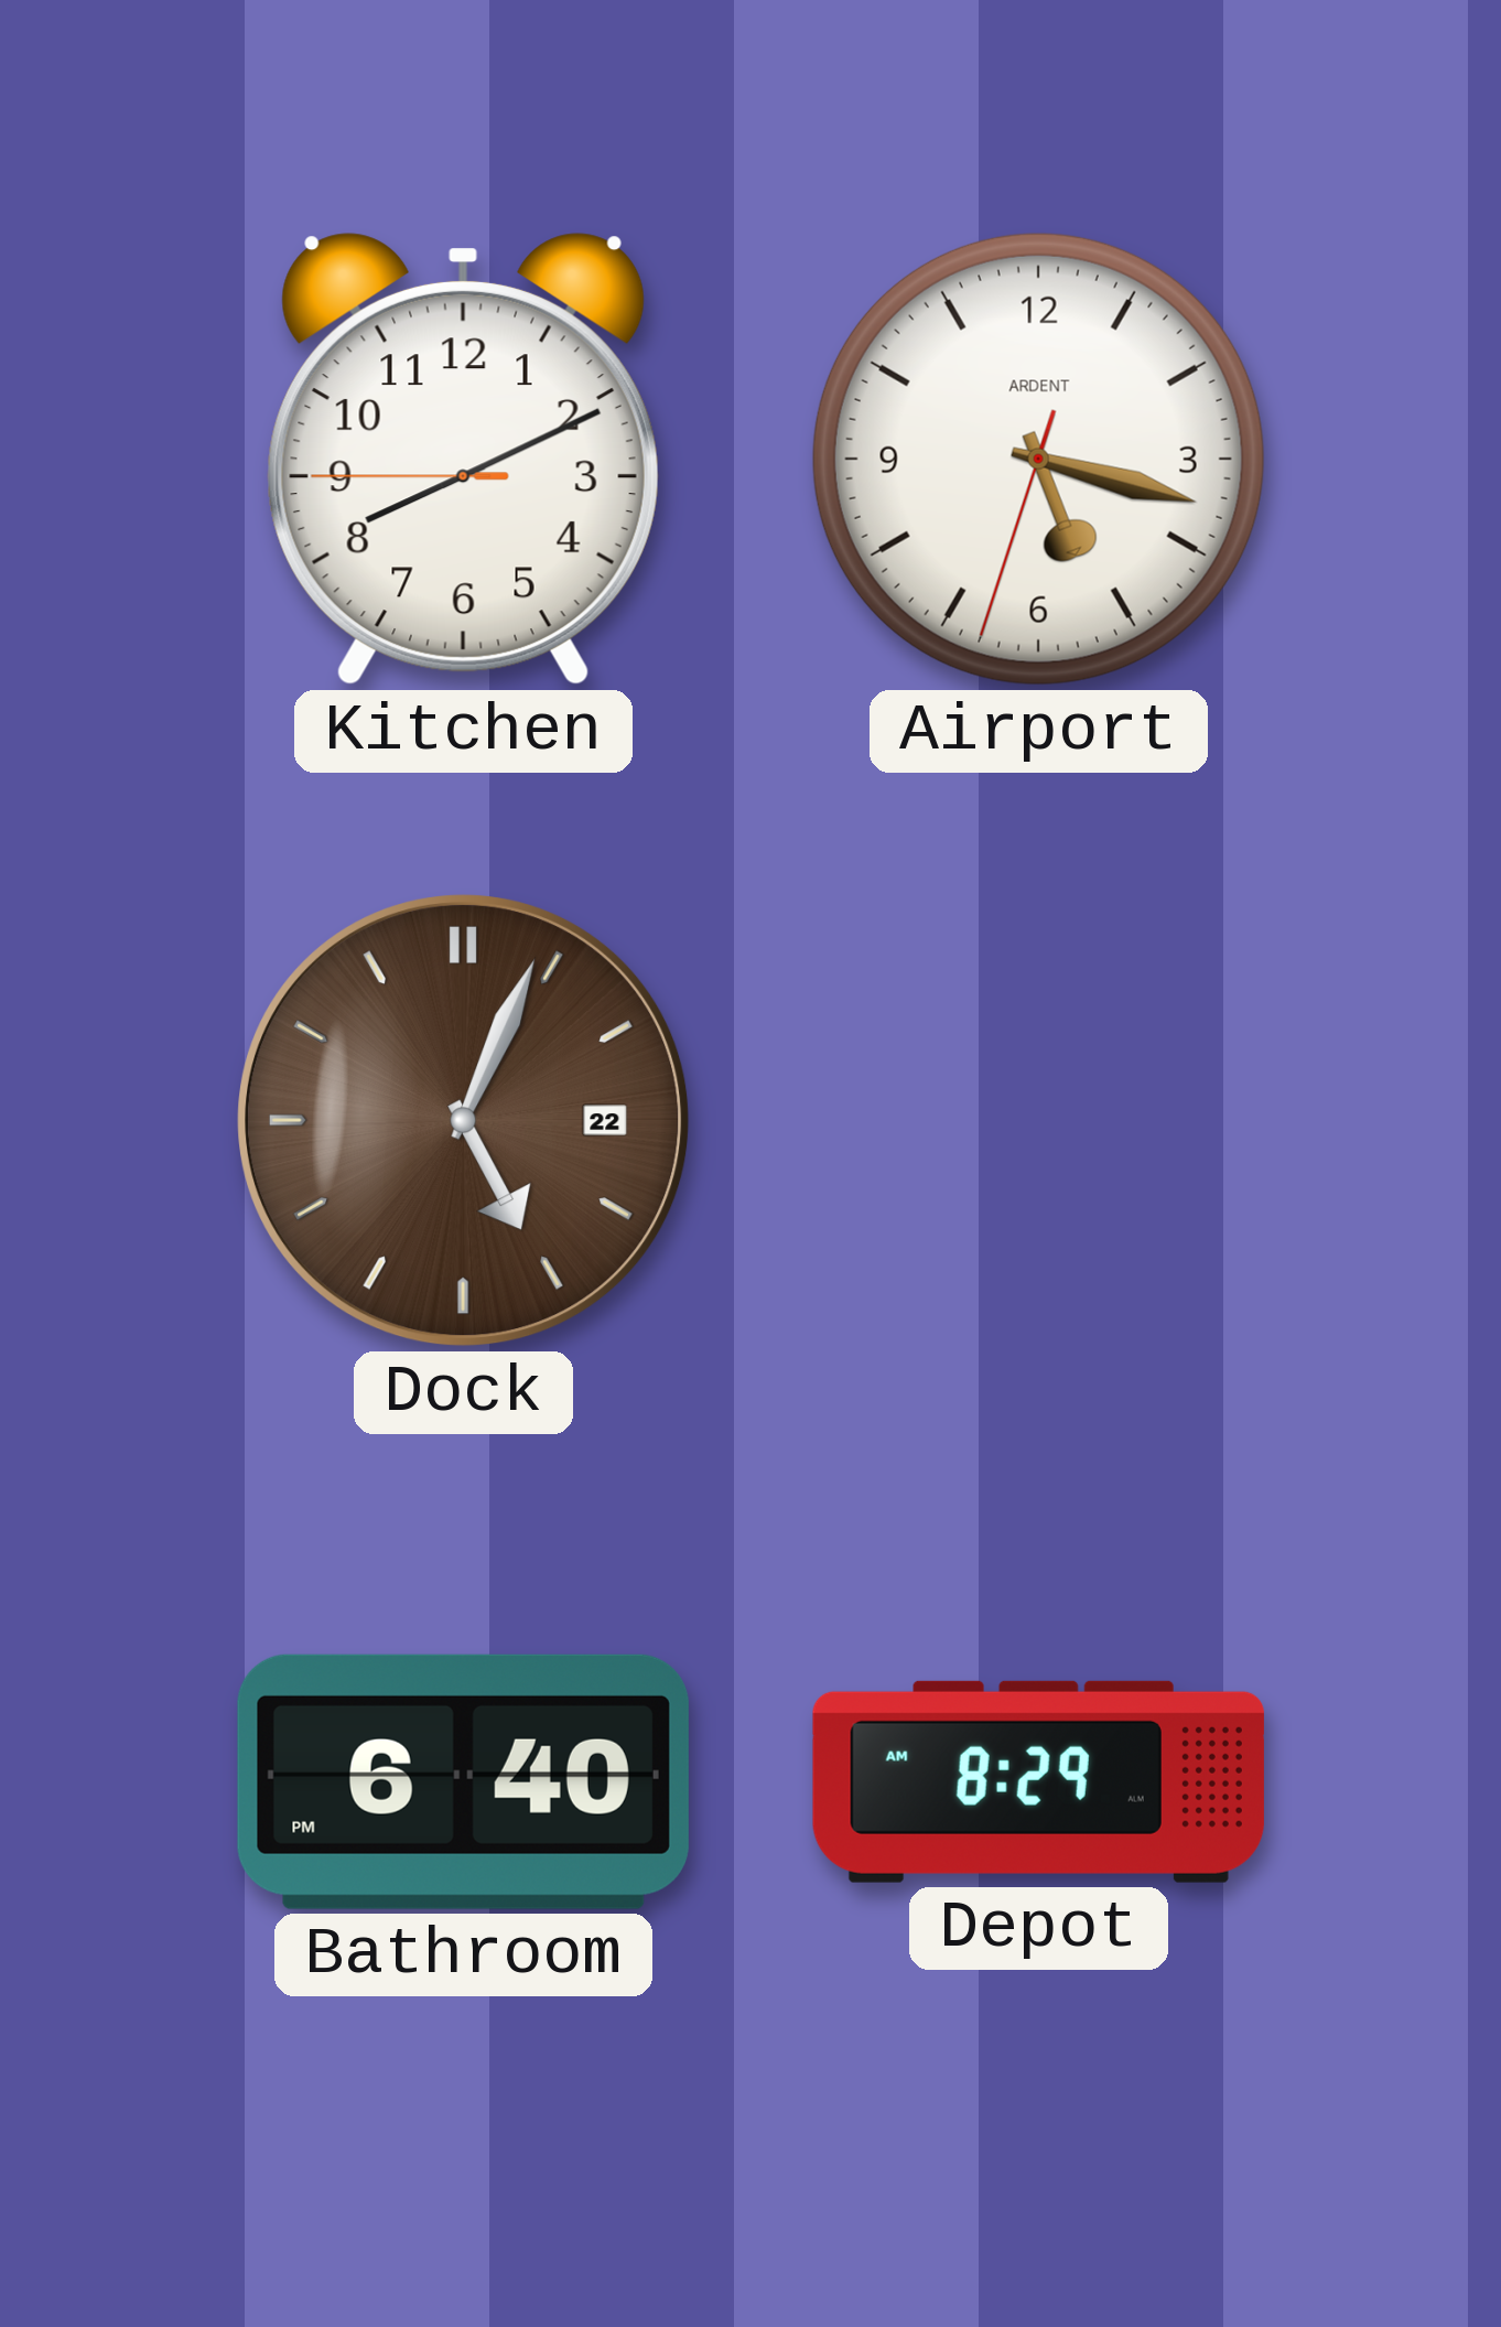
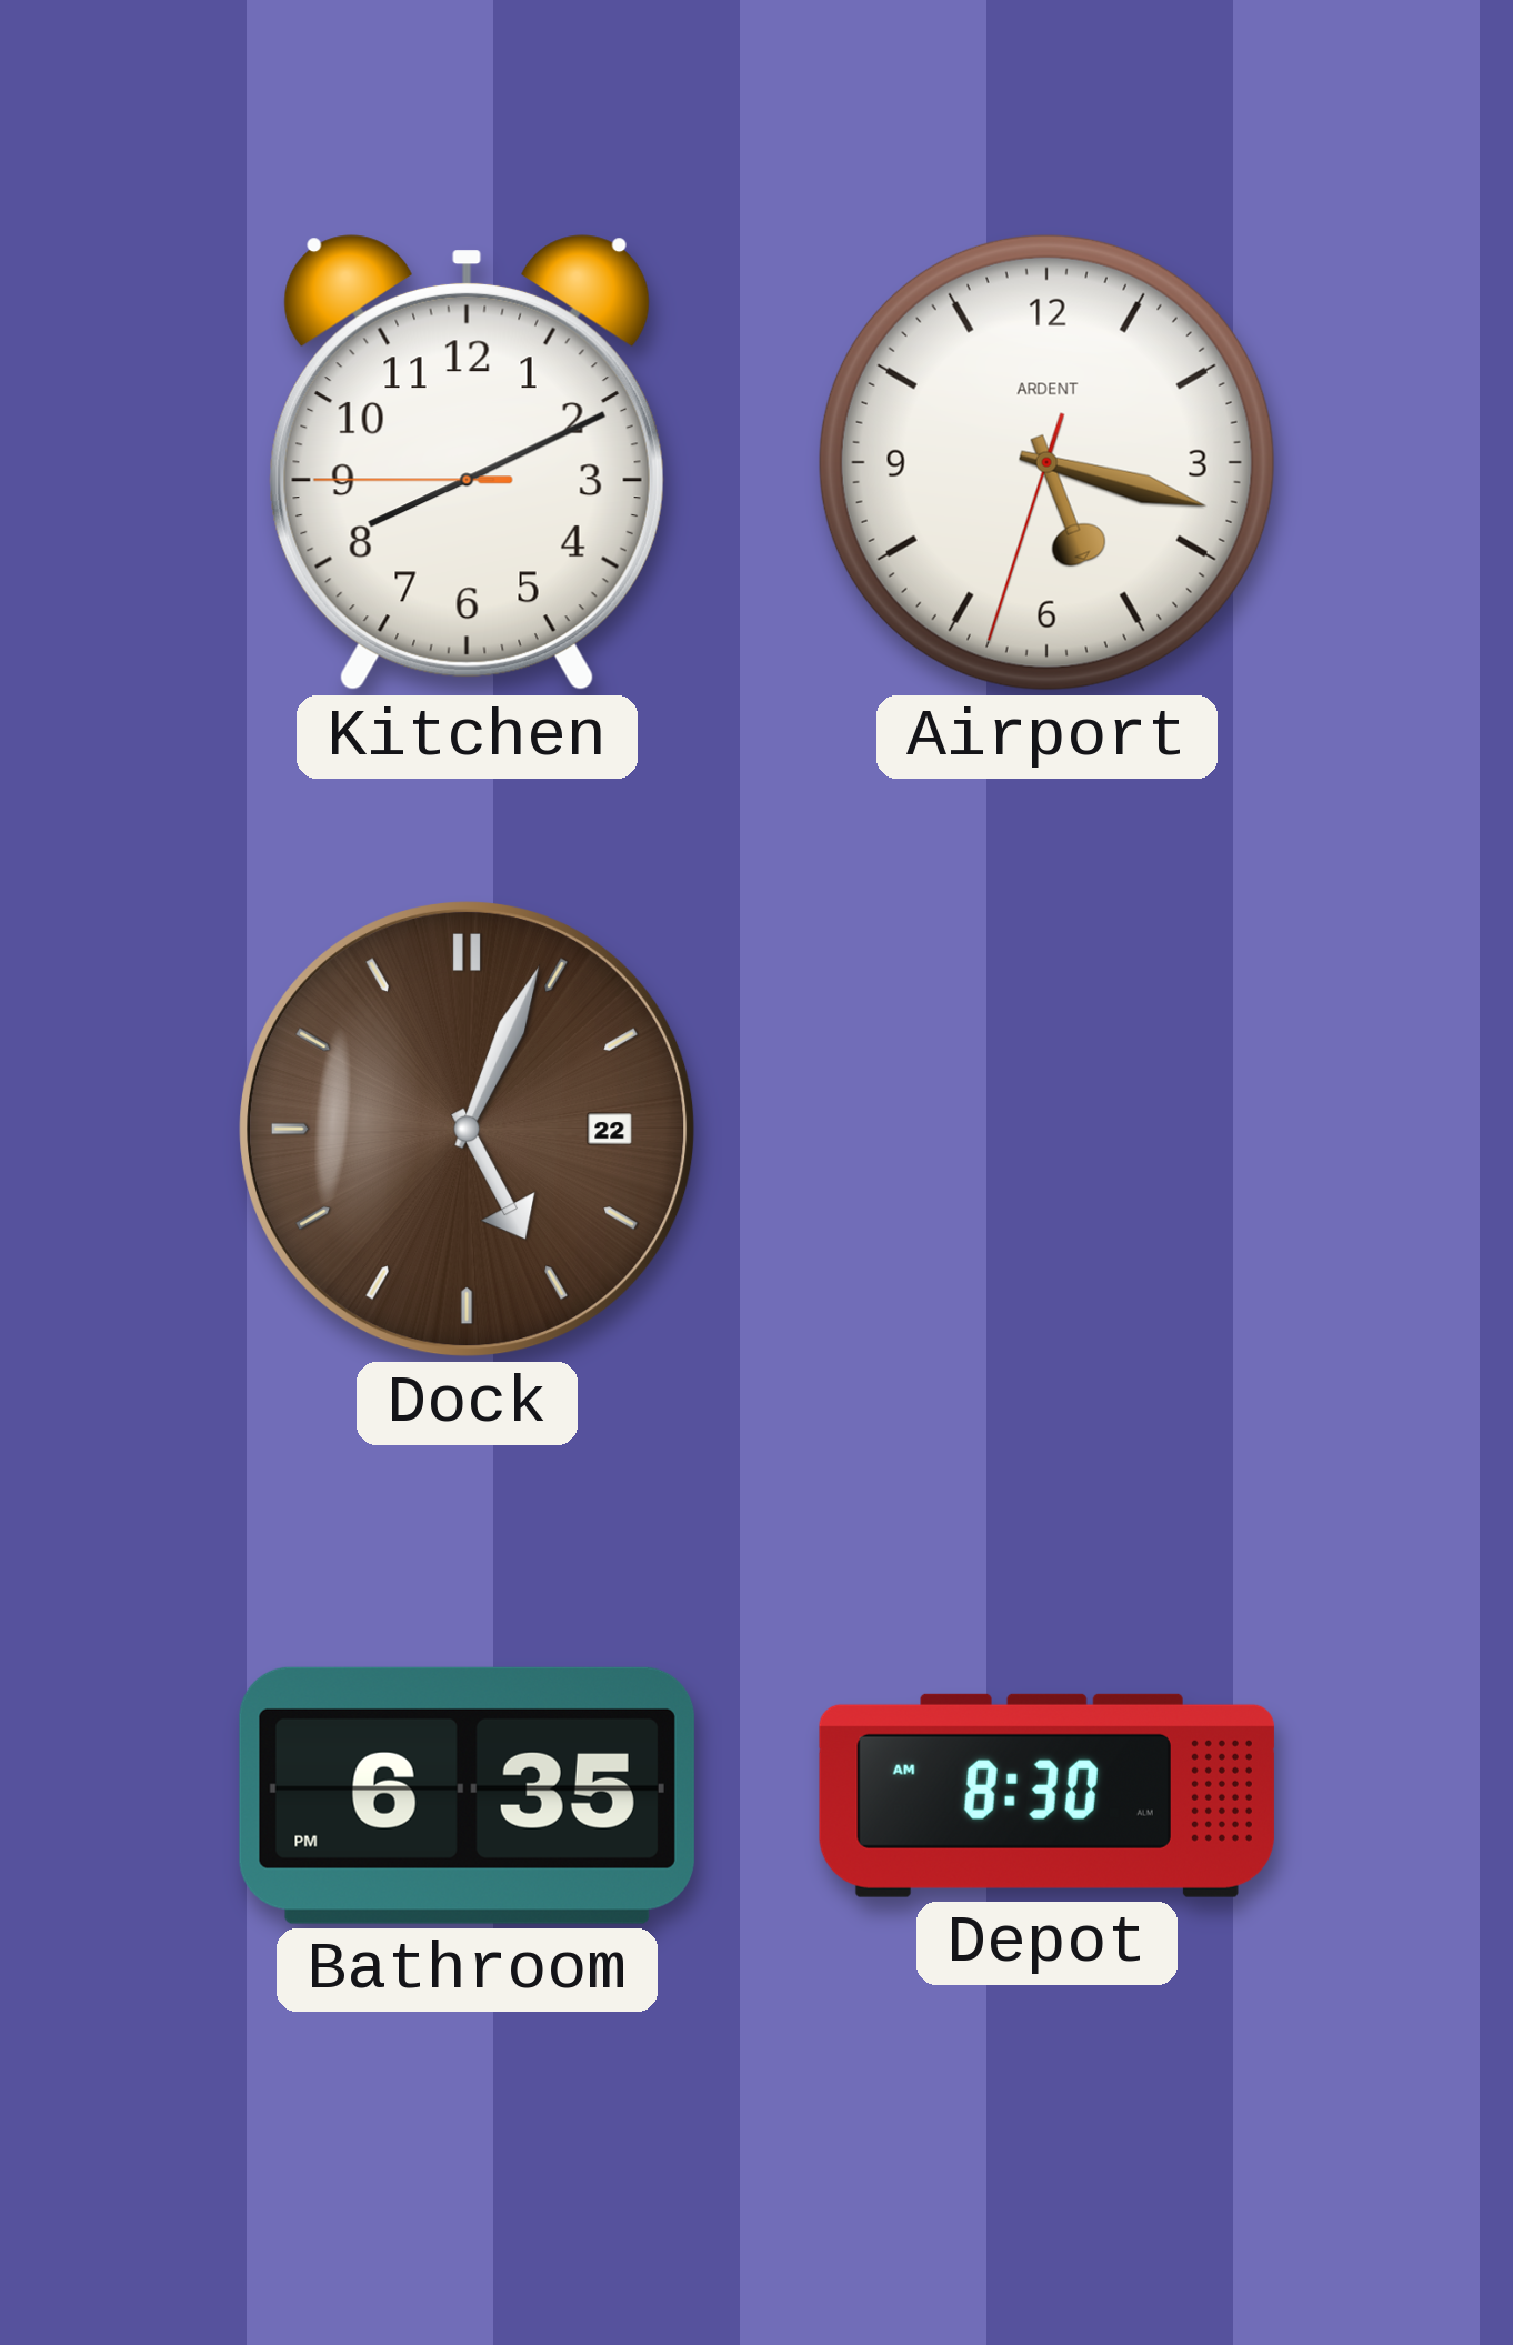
Bathroom: 6:40 -> 6:35
Depot: 8:29 -> 8:30
